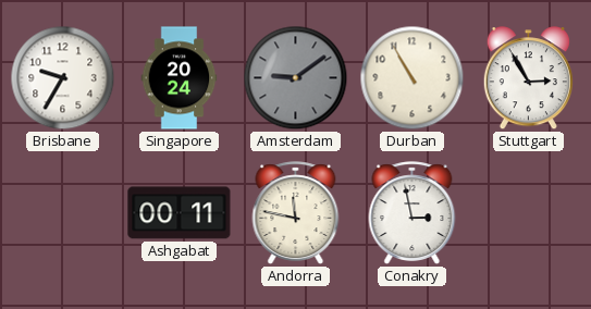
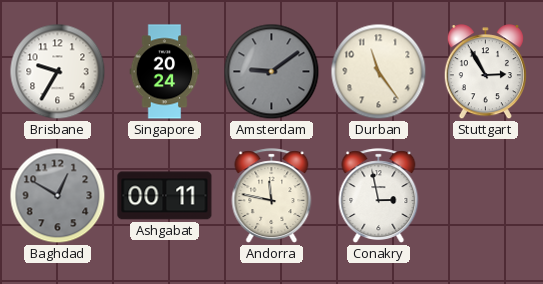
Durban: 10:55 -> 11:24
Baghdad: none -> 12:50
